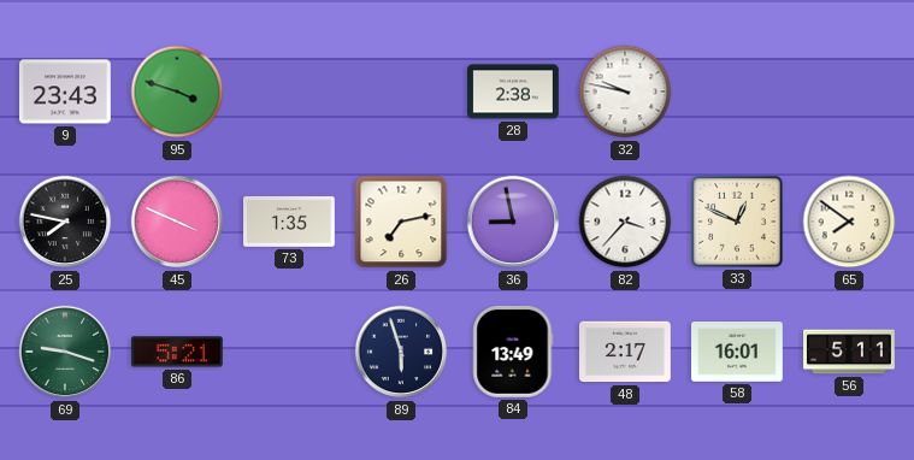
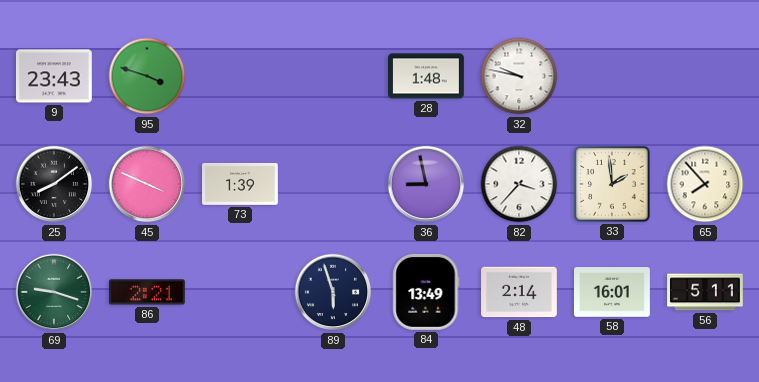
28: 2:38 -> 1:48
25: 7:47 -> 8:09
73: 1:35 -> 1:39
26: 7:13 -> none
33: 12:49 -> 1:59
65: 7:51 -> 7:53
86: 5:21 -> 2:21
48: 2:17 -> 2:14
